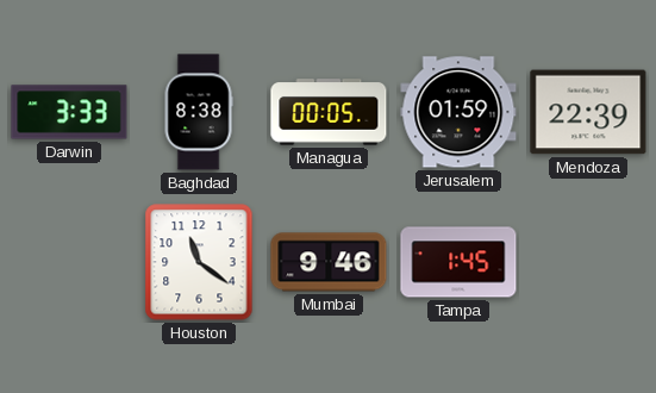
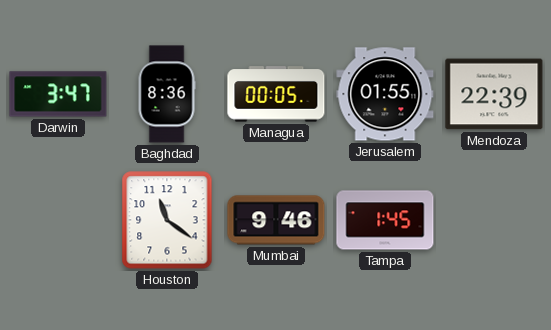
Darwin: 3:33 -> 3:47
Baghdad: 8:38 -> 8:36
Jerusalem: 01:59 -> 01:55
